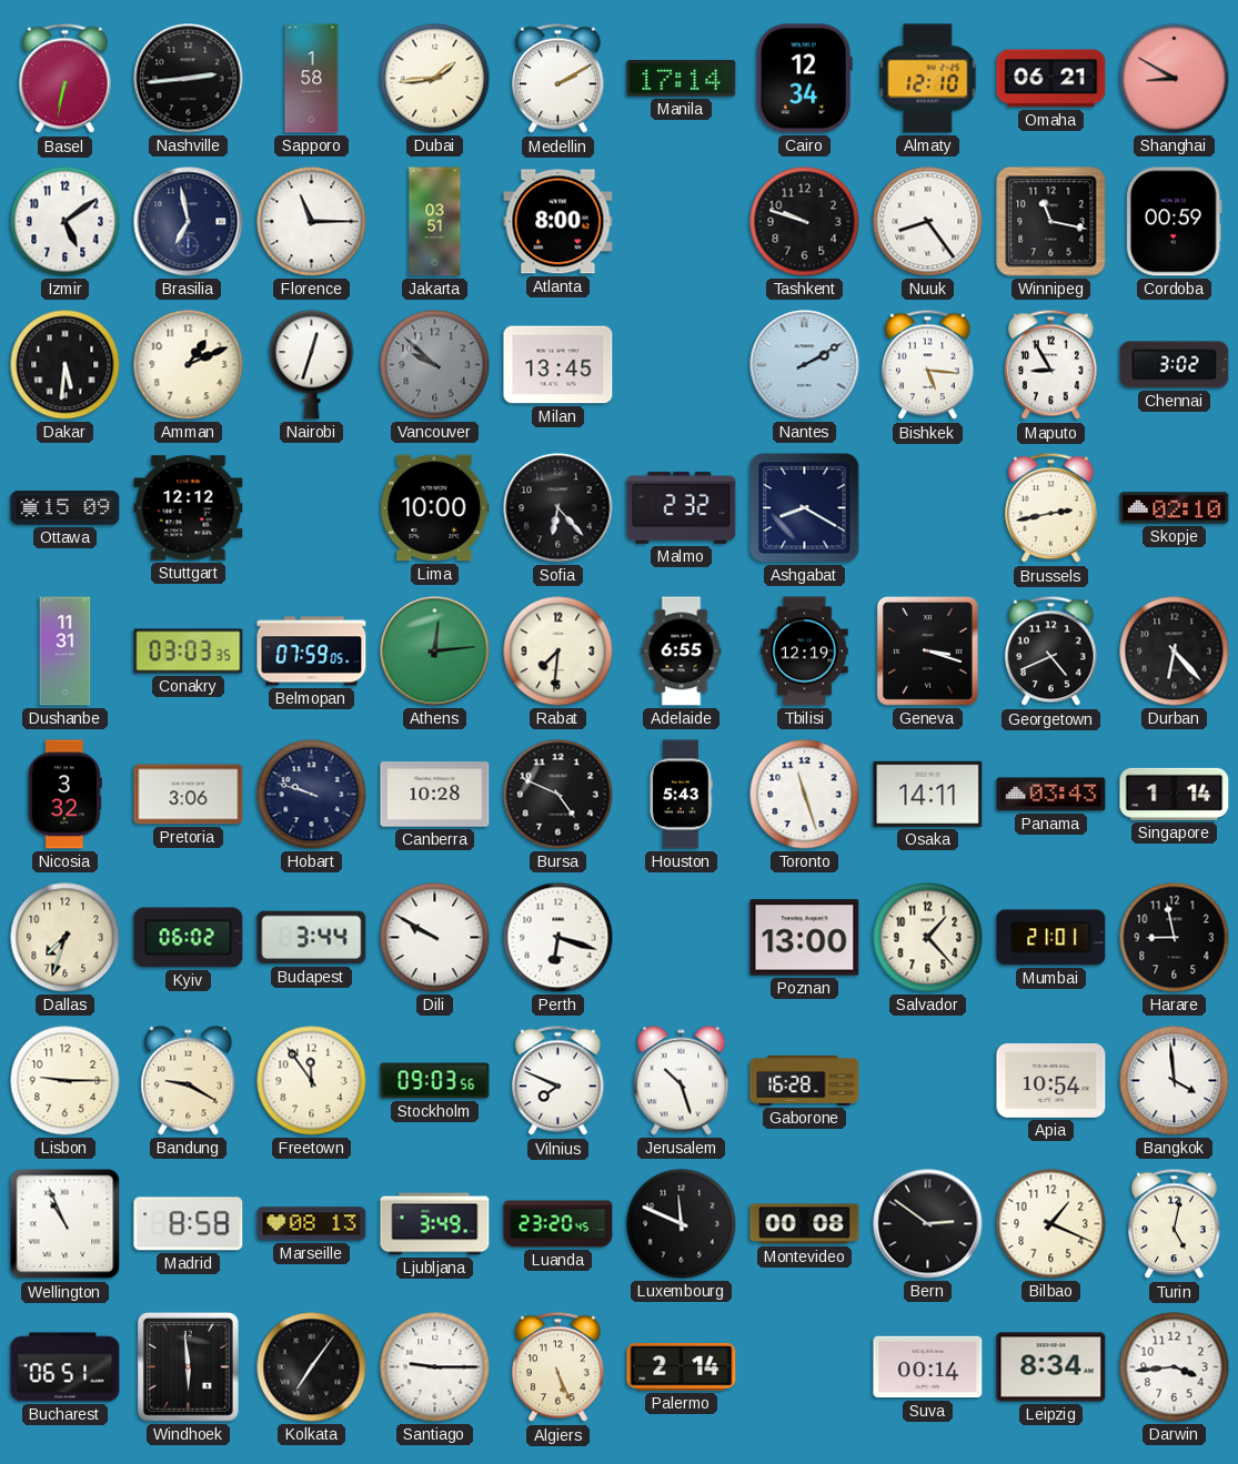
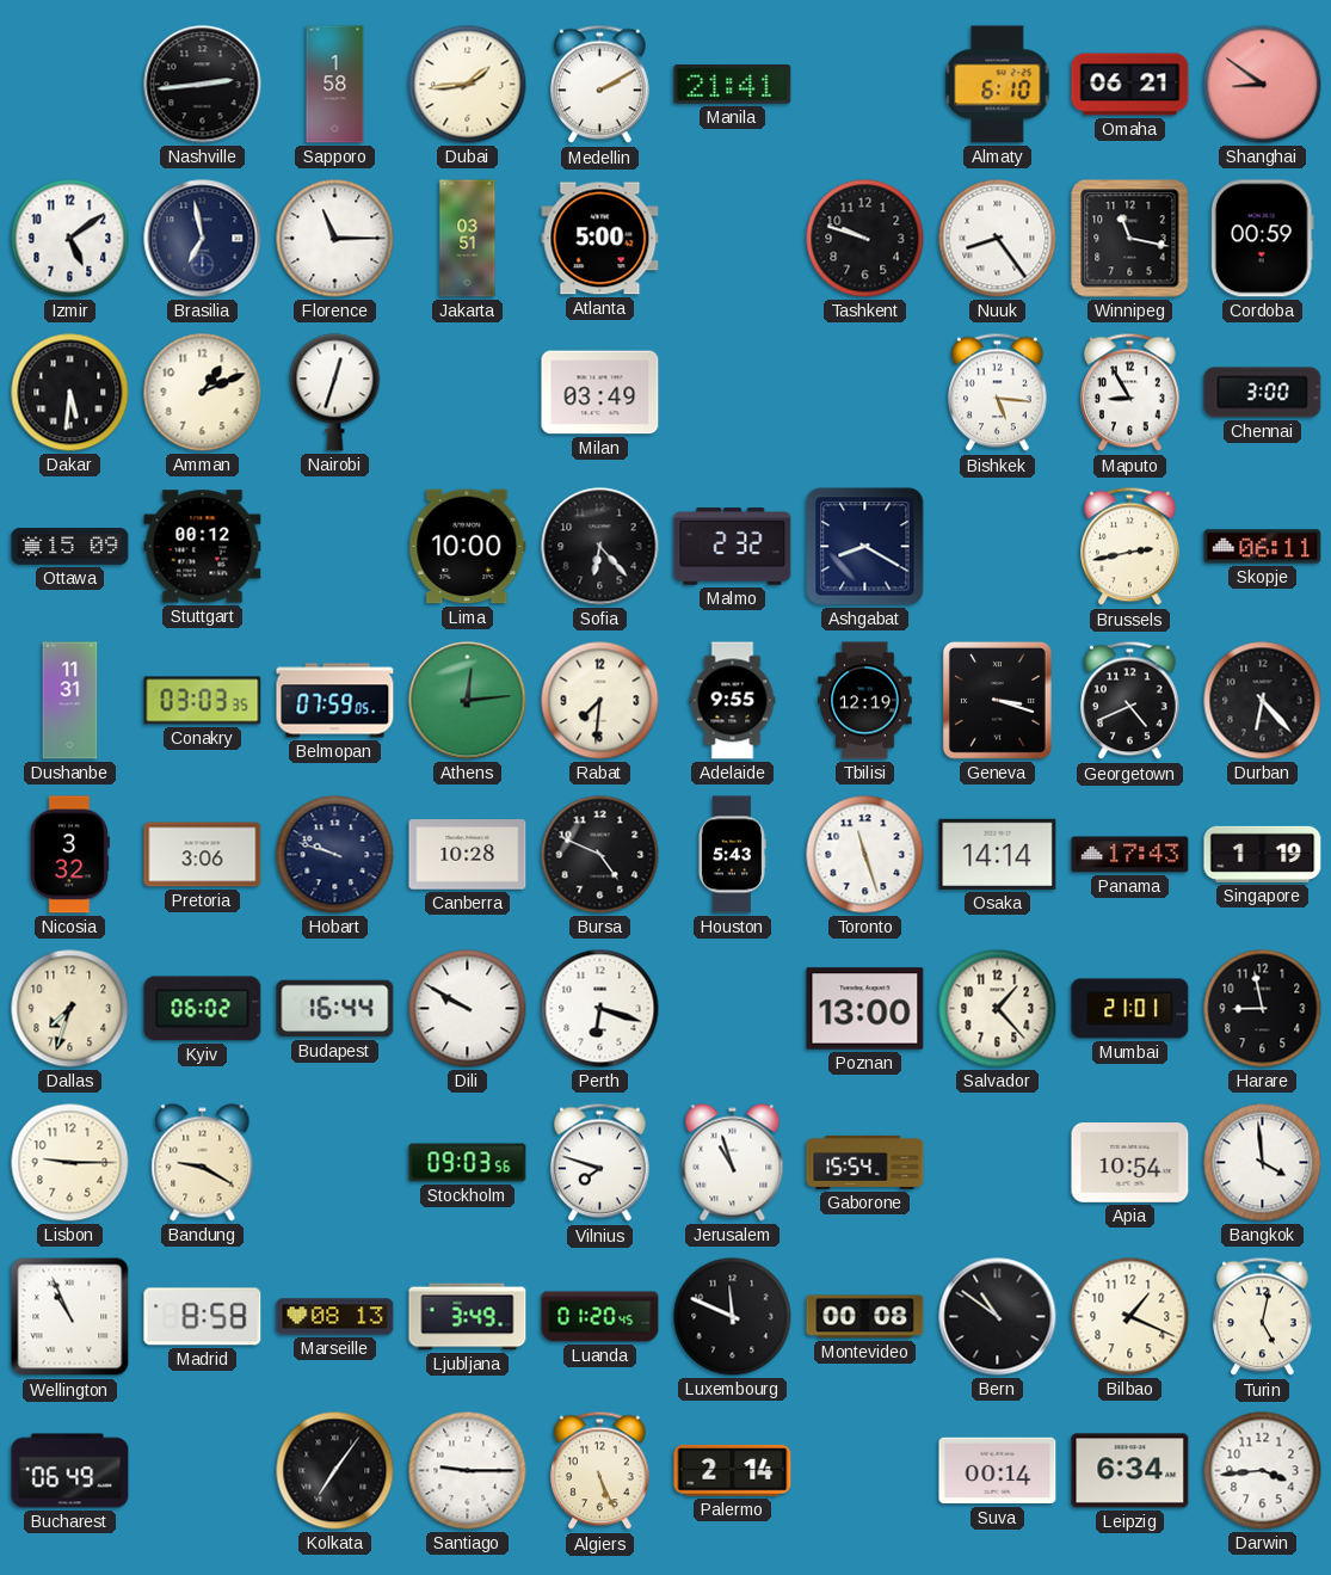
Basel: 6:32 -> none
Manila: 17:14 -> 21:41
Cairo: 12:34 -> none
Almaty: 12:10 -> 6:10
Shanghai: 8:50 -> 8:51
Atlanta: 8:00 -> 5:00
Vancouver: 9:52 -> none
Milan: 13:45 -> 03:49
Nantes: 2:10 -> none
Chennai: 3:02 -> 3:00
Stuttgart: 12:12 -> 00:12
Skopje: 02:10 -> 06:11
Adelaide: 6:55 -> 9:55
Osaka: 14:11 -> 14:14
Panama: 03:43 -> 17:43
Singapore: 1:14 -> 1:19
Budapest: 3:44 -> 16:44
Freetown: 11:54 -> none
Vilnius: 7:49 -> 7:48
Jerusalem: 10:27 -> 10:57
Gaborone: 16:28 -> 15:54
Luanda: 23:20 -> 01:20
Bern: 2:51 -> 10:51
Bucharest: 06:51 -> 06:49
Windhoek: 5:59 -> none
Leipzig: 8:34 -> 6:34
